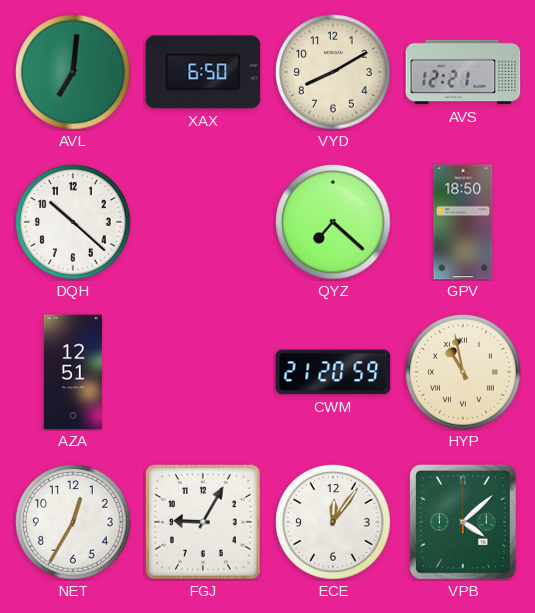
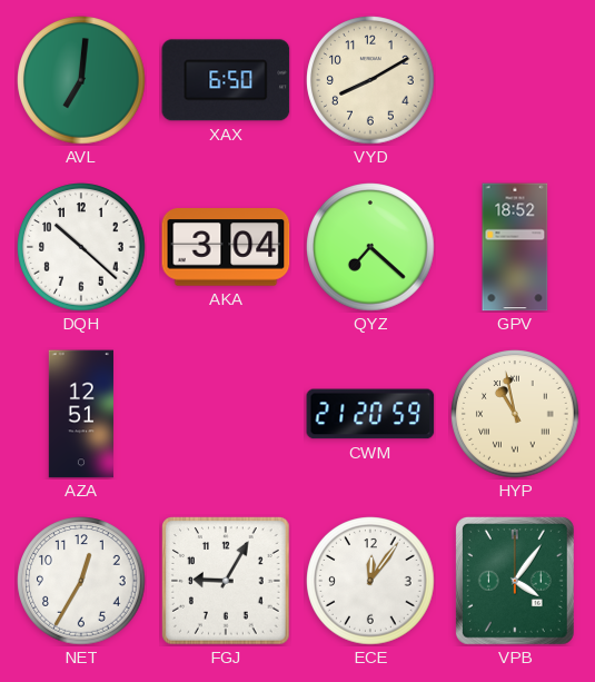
AVS: 12:21 -> none
AKA: none -> 3:04
GPV: 18:50 -> 18:52
VPB: 4:08 -> 4:06
